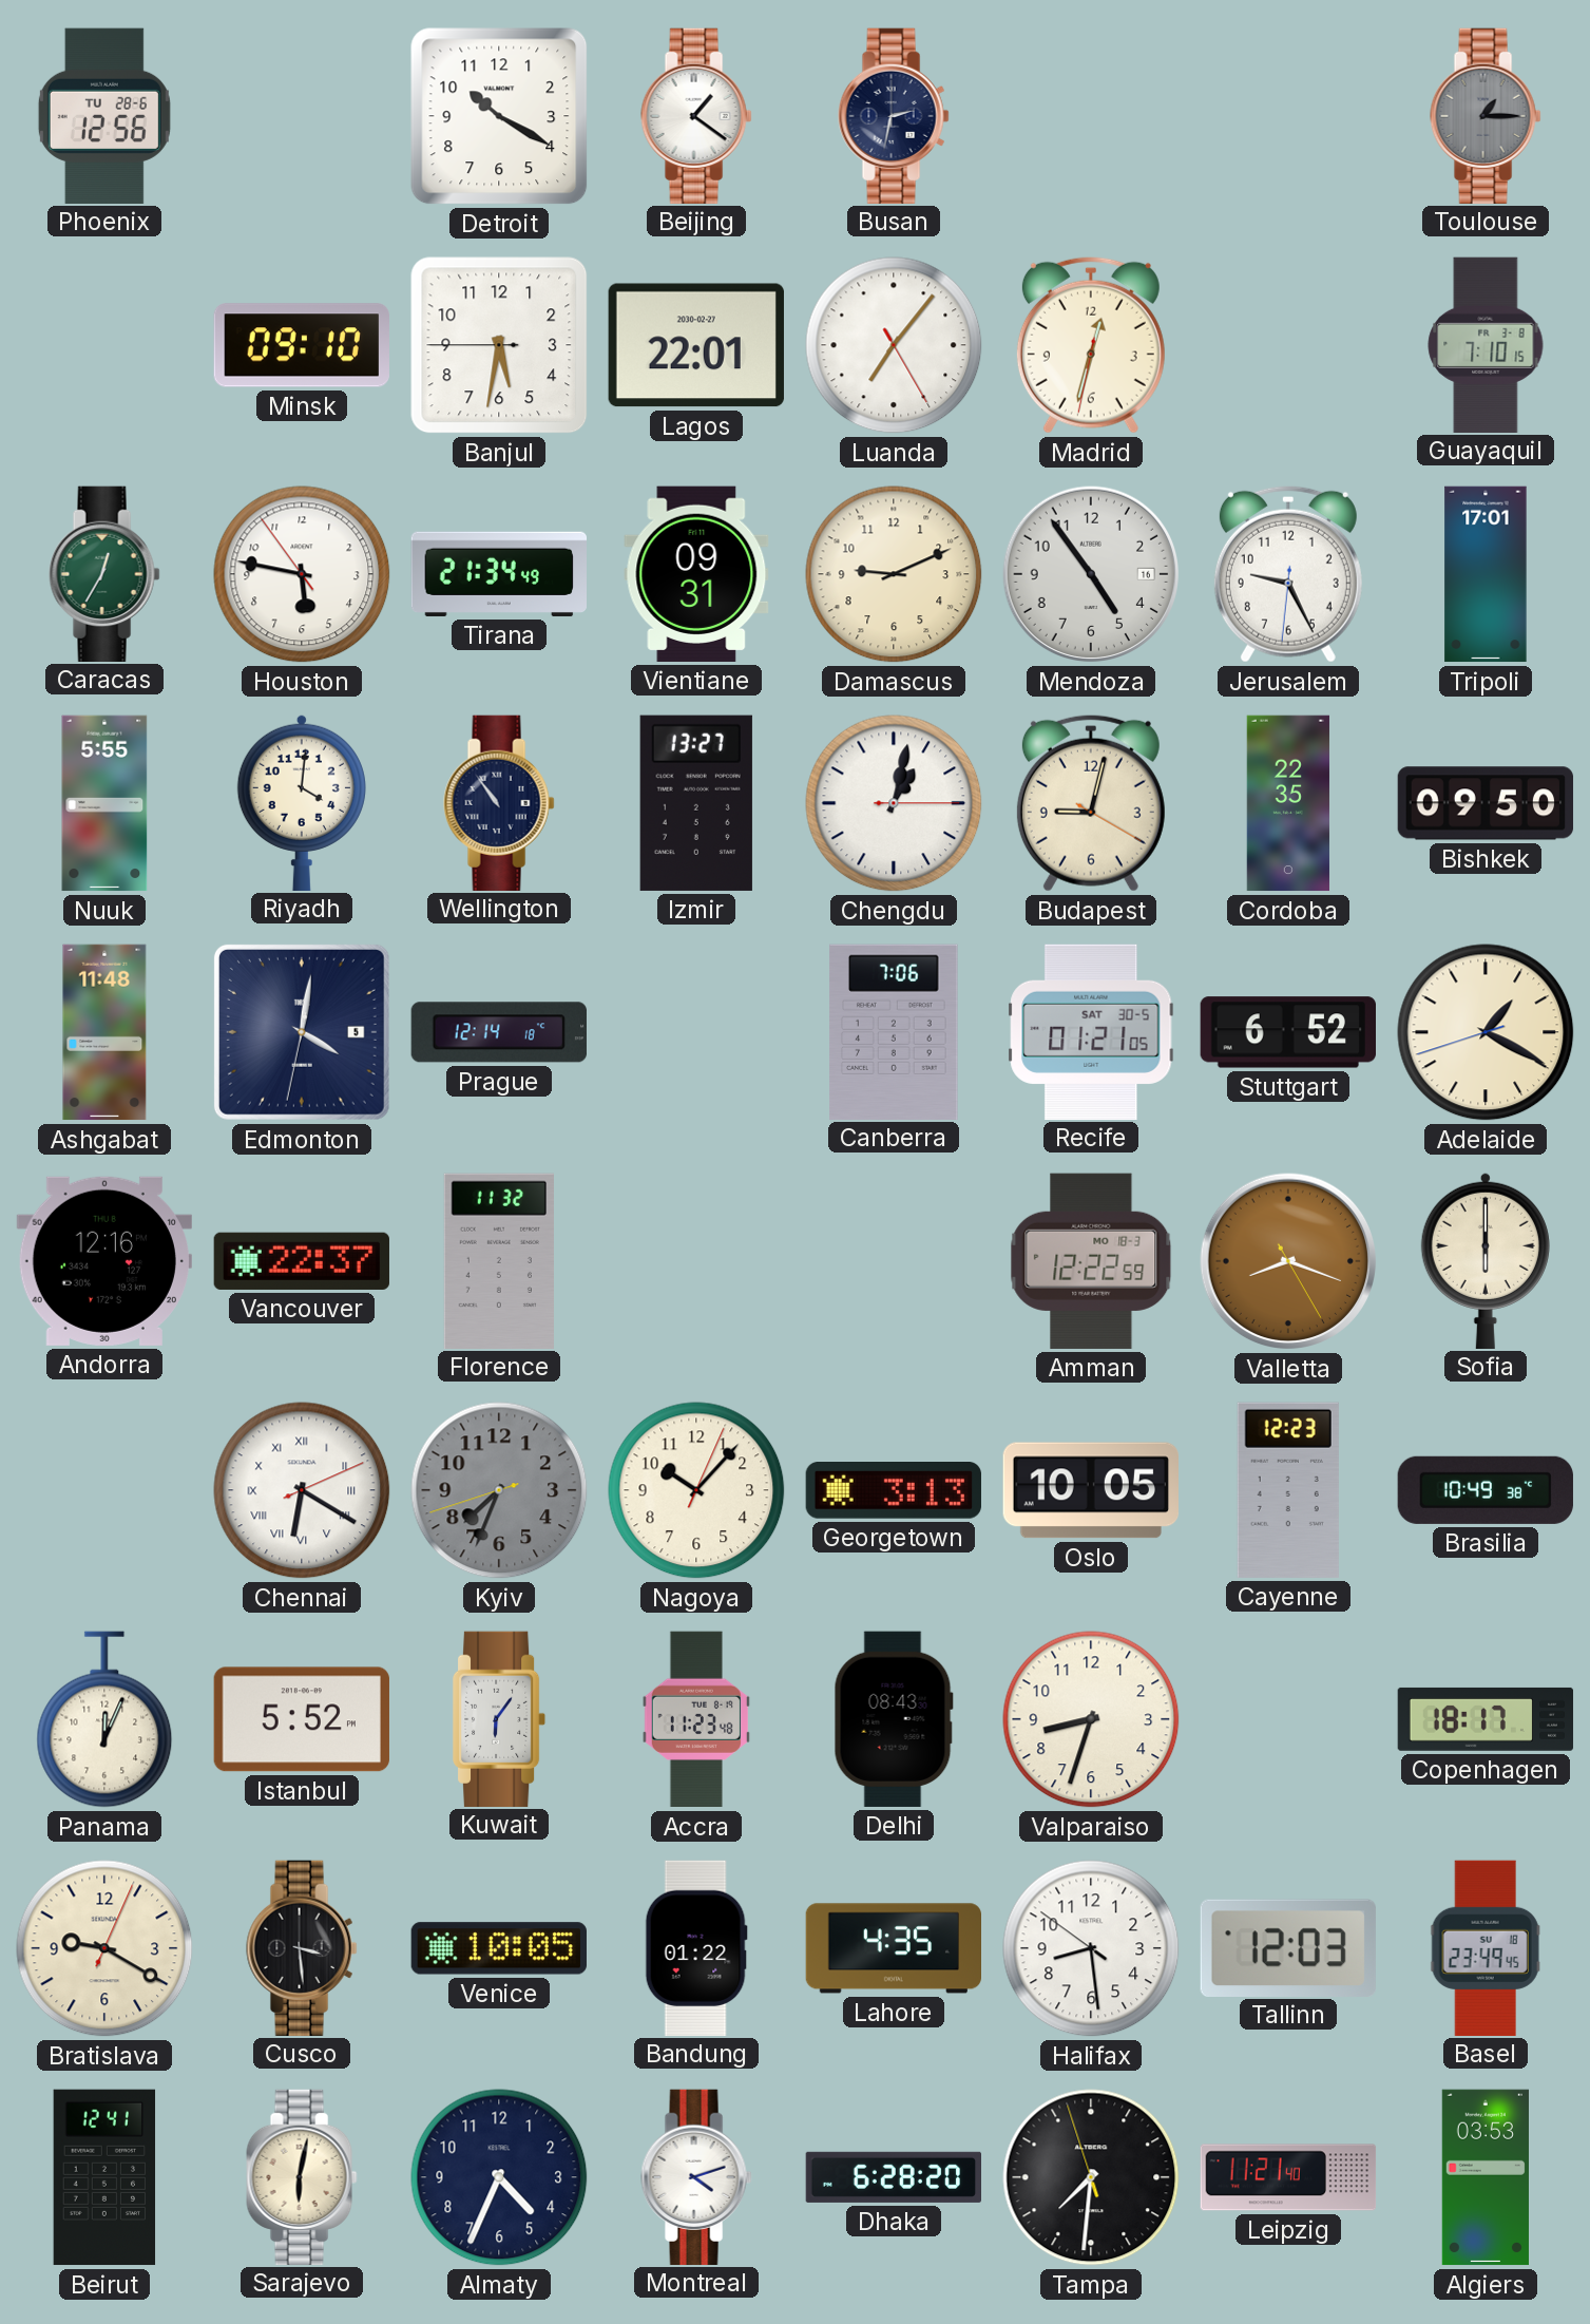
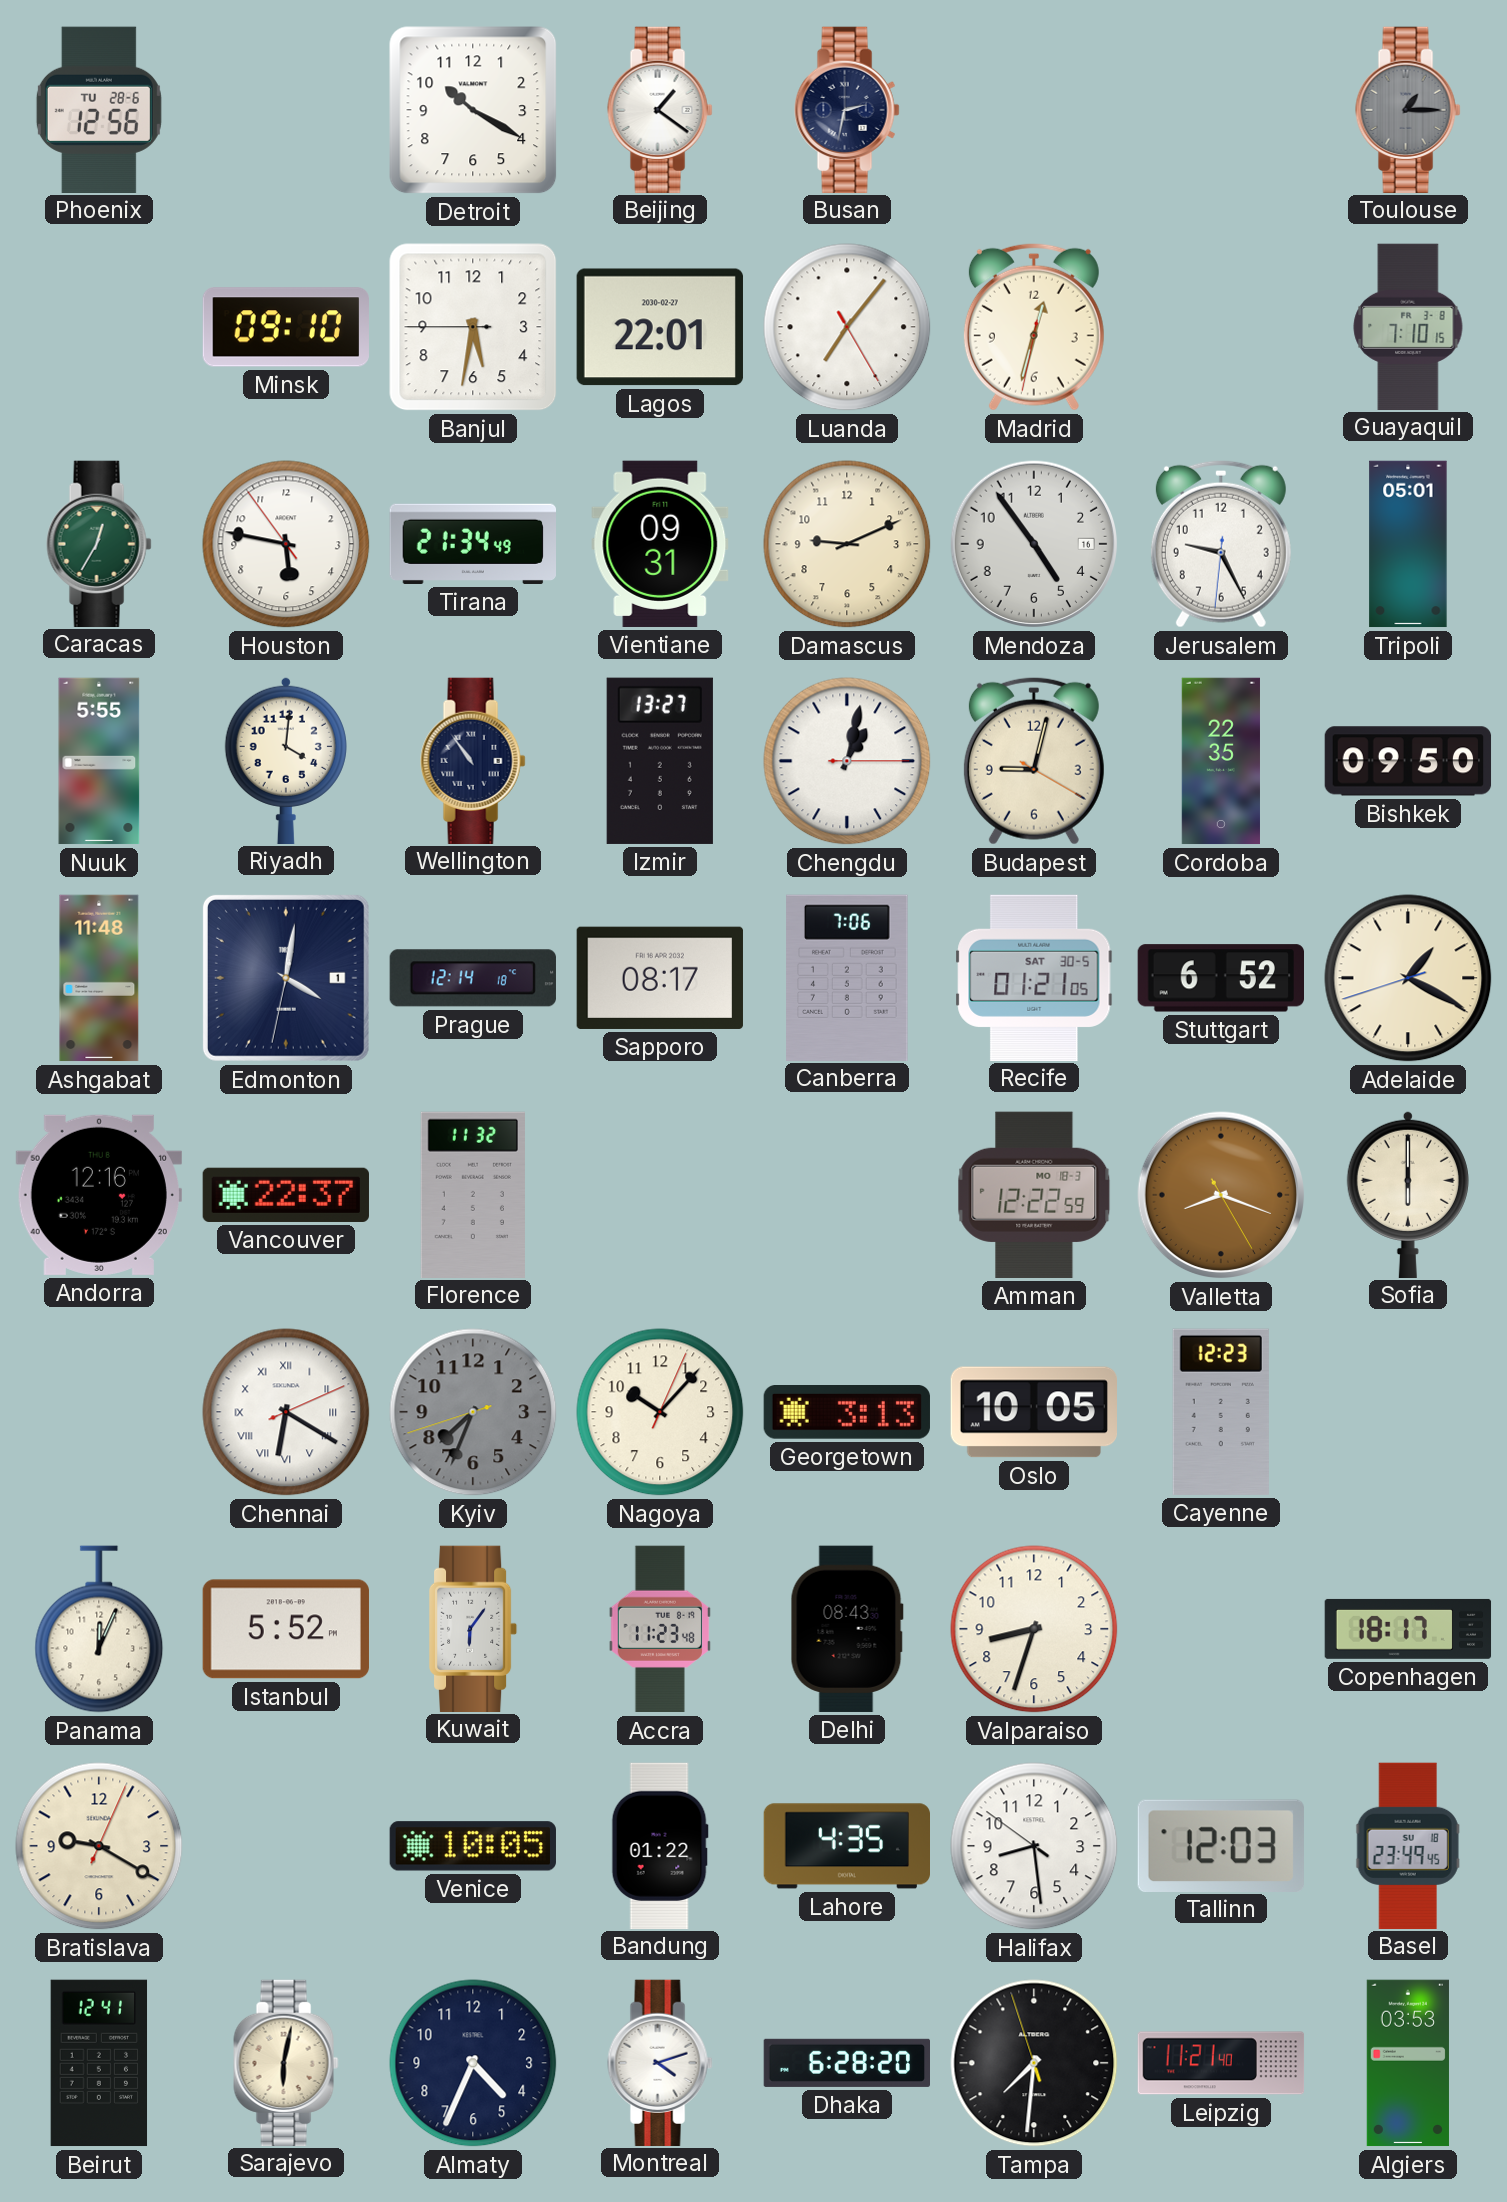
Tripoli: 17:01 -> 05:01
Edmonton date: 5 -> 1
Sapporo: none -> 08:17
Brasilia: 10:49 -> none
Cusco: 3:29 -> none
